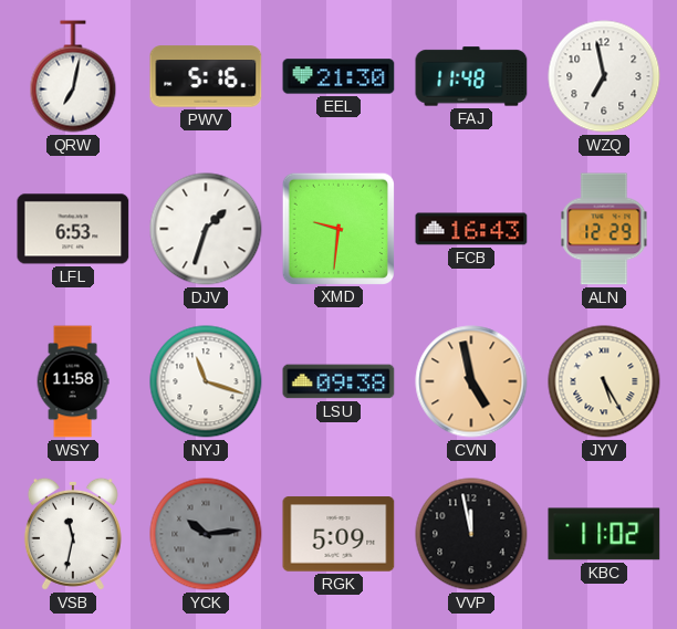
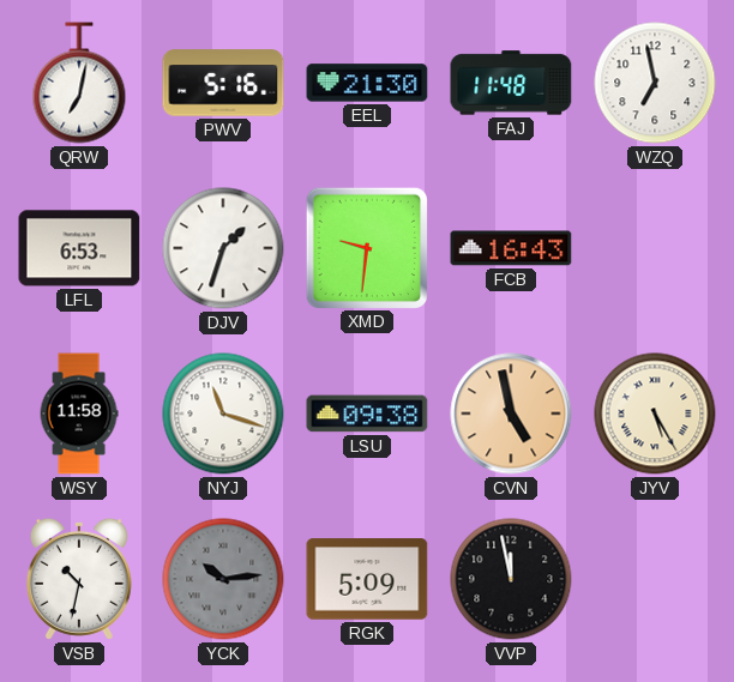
ALN: 12:29 -> none
VSB: 11:32 -> 10:32
KBC: 11:02 -> none
